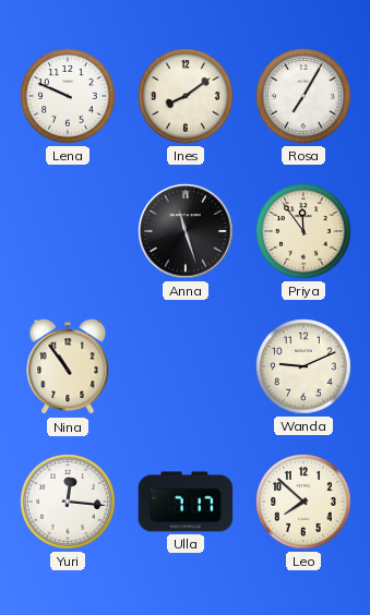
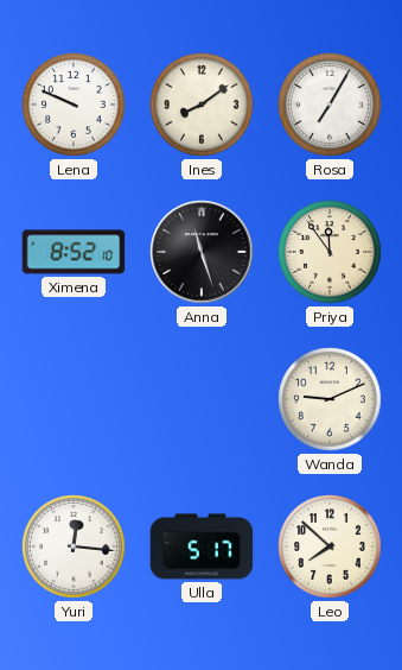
Ximena: none -> 8:52
Nina: 10:54 -> none
Ulla: 7:17 -> 5:17
